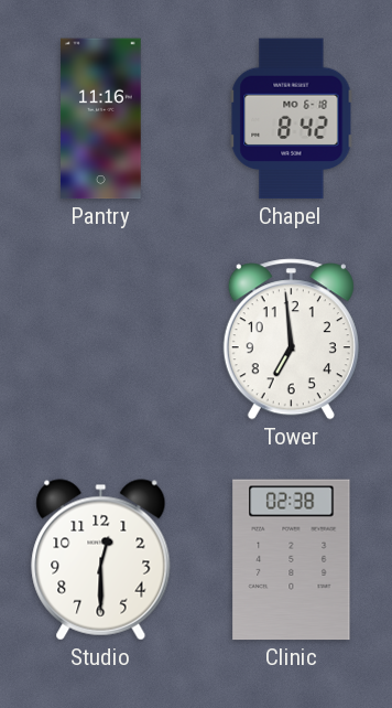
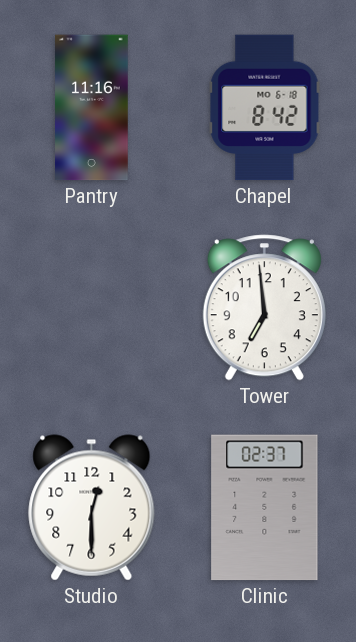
Clinic: 02:38 -> 02:37
